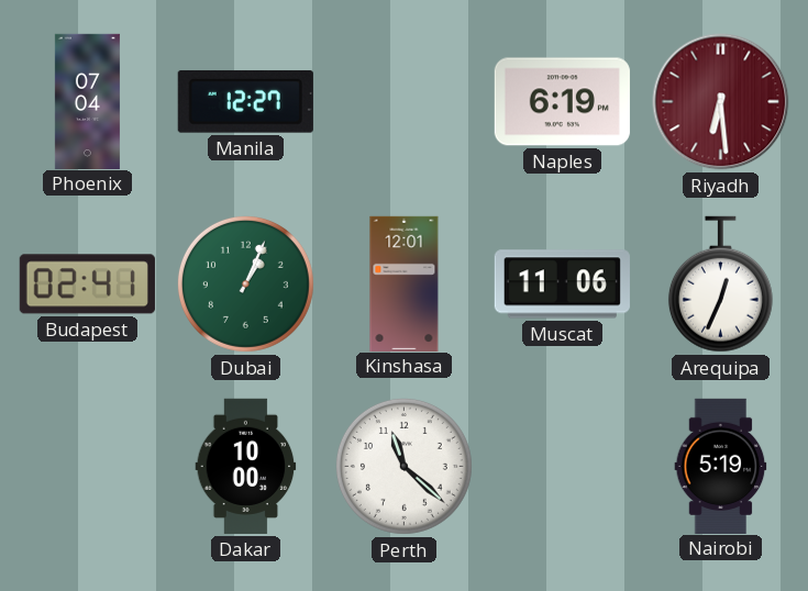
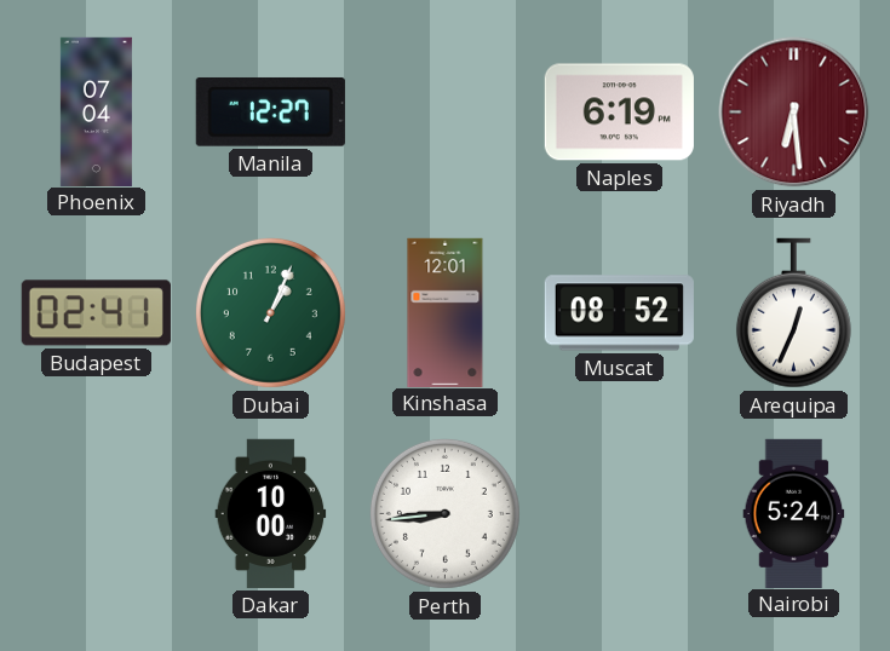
Muscat: 11:06 -> 08:52
Perth: 11:22 -> 8:44
Nairobi: 5:19 -> 5:24
